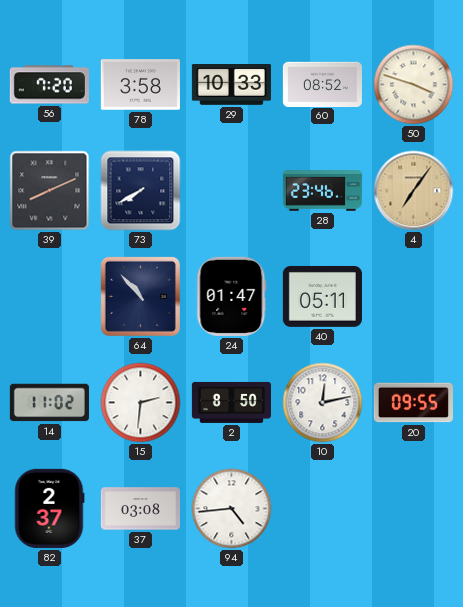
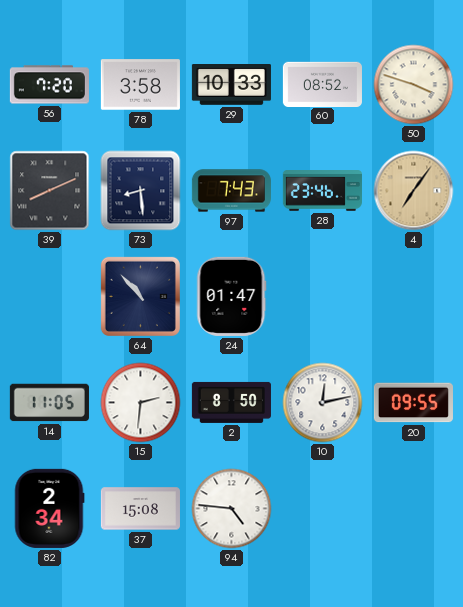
73: 7:40 -> 8:29
97: none -> 7:43
40: 05:11 -> none
14: 11:02 -> 11:05
82: 2:37 -> 2:34
37: 03:08 -> 15:08
94: 4:44 -> 4:46
